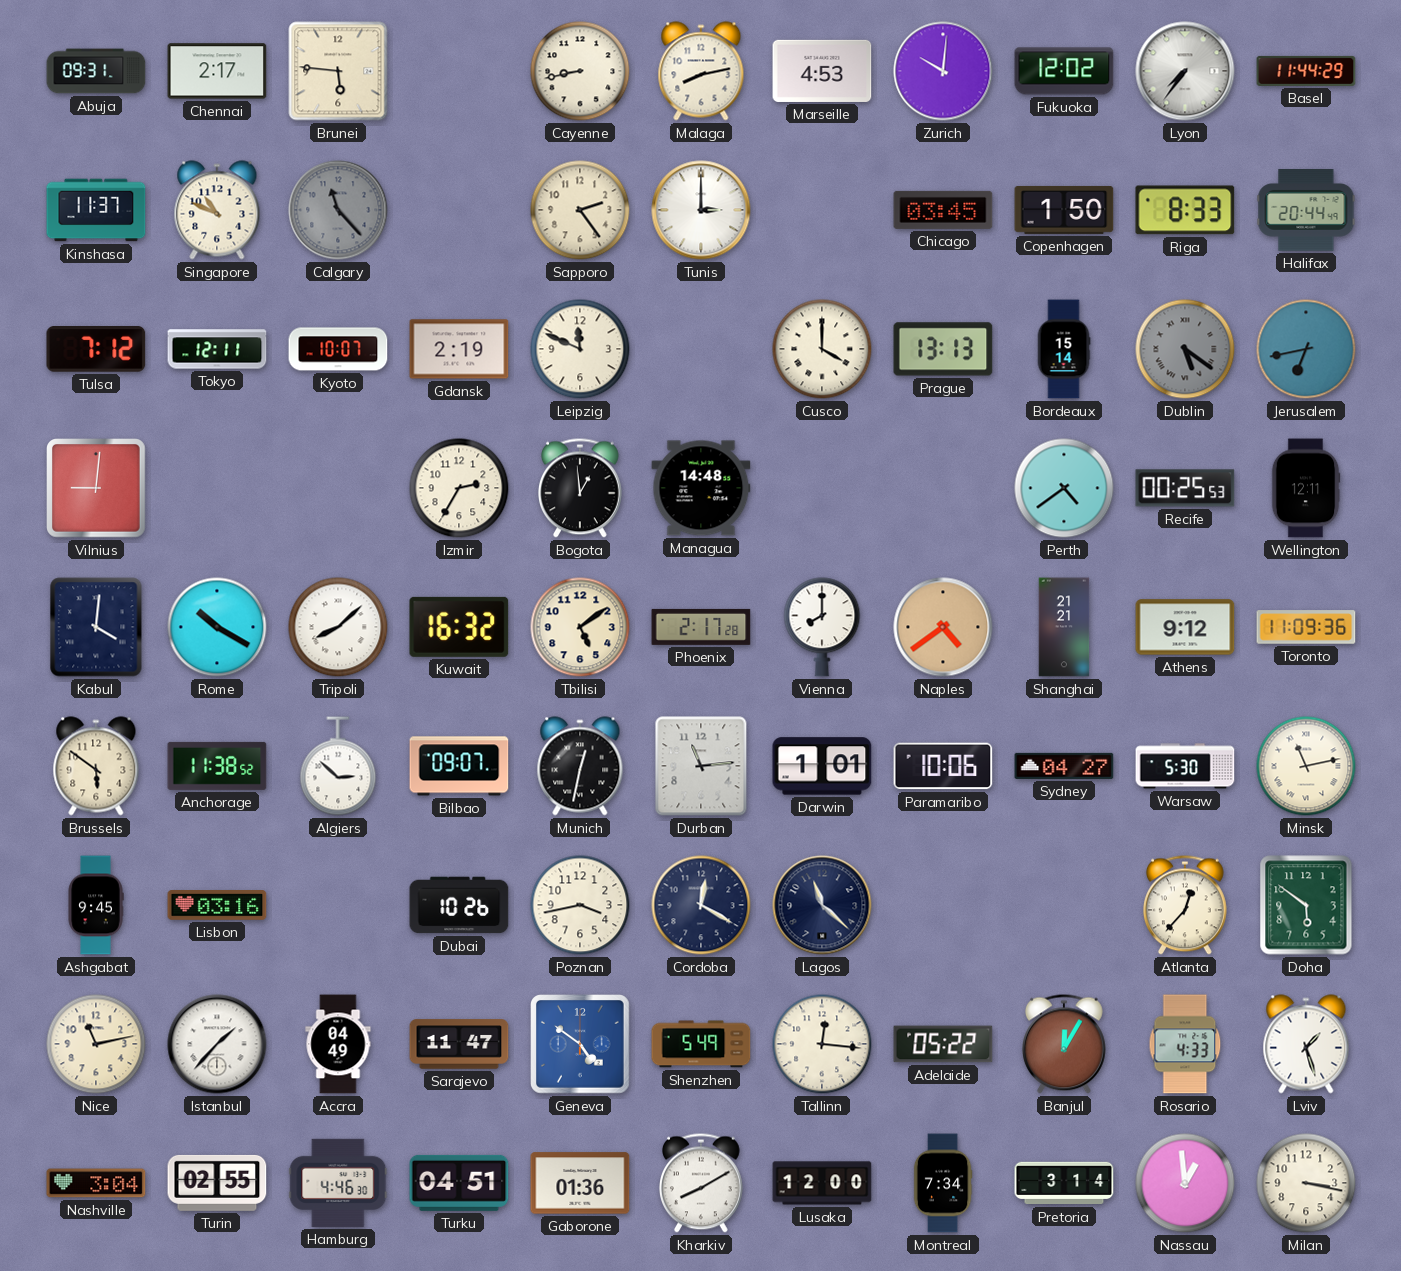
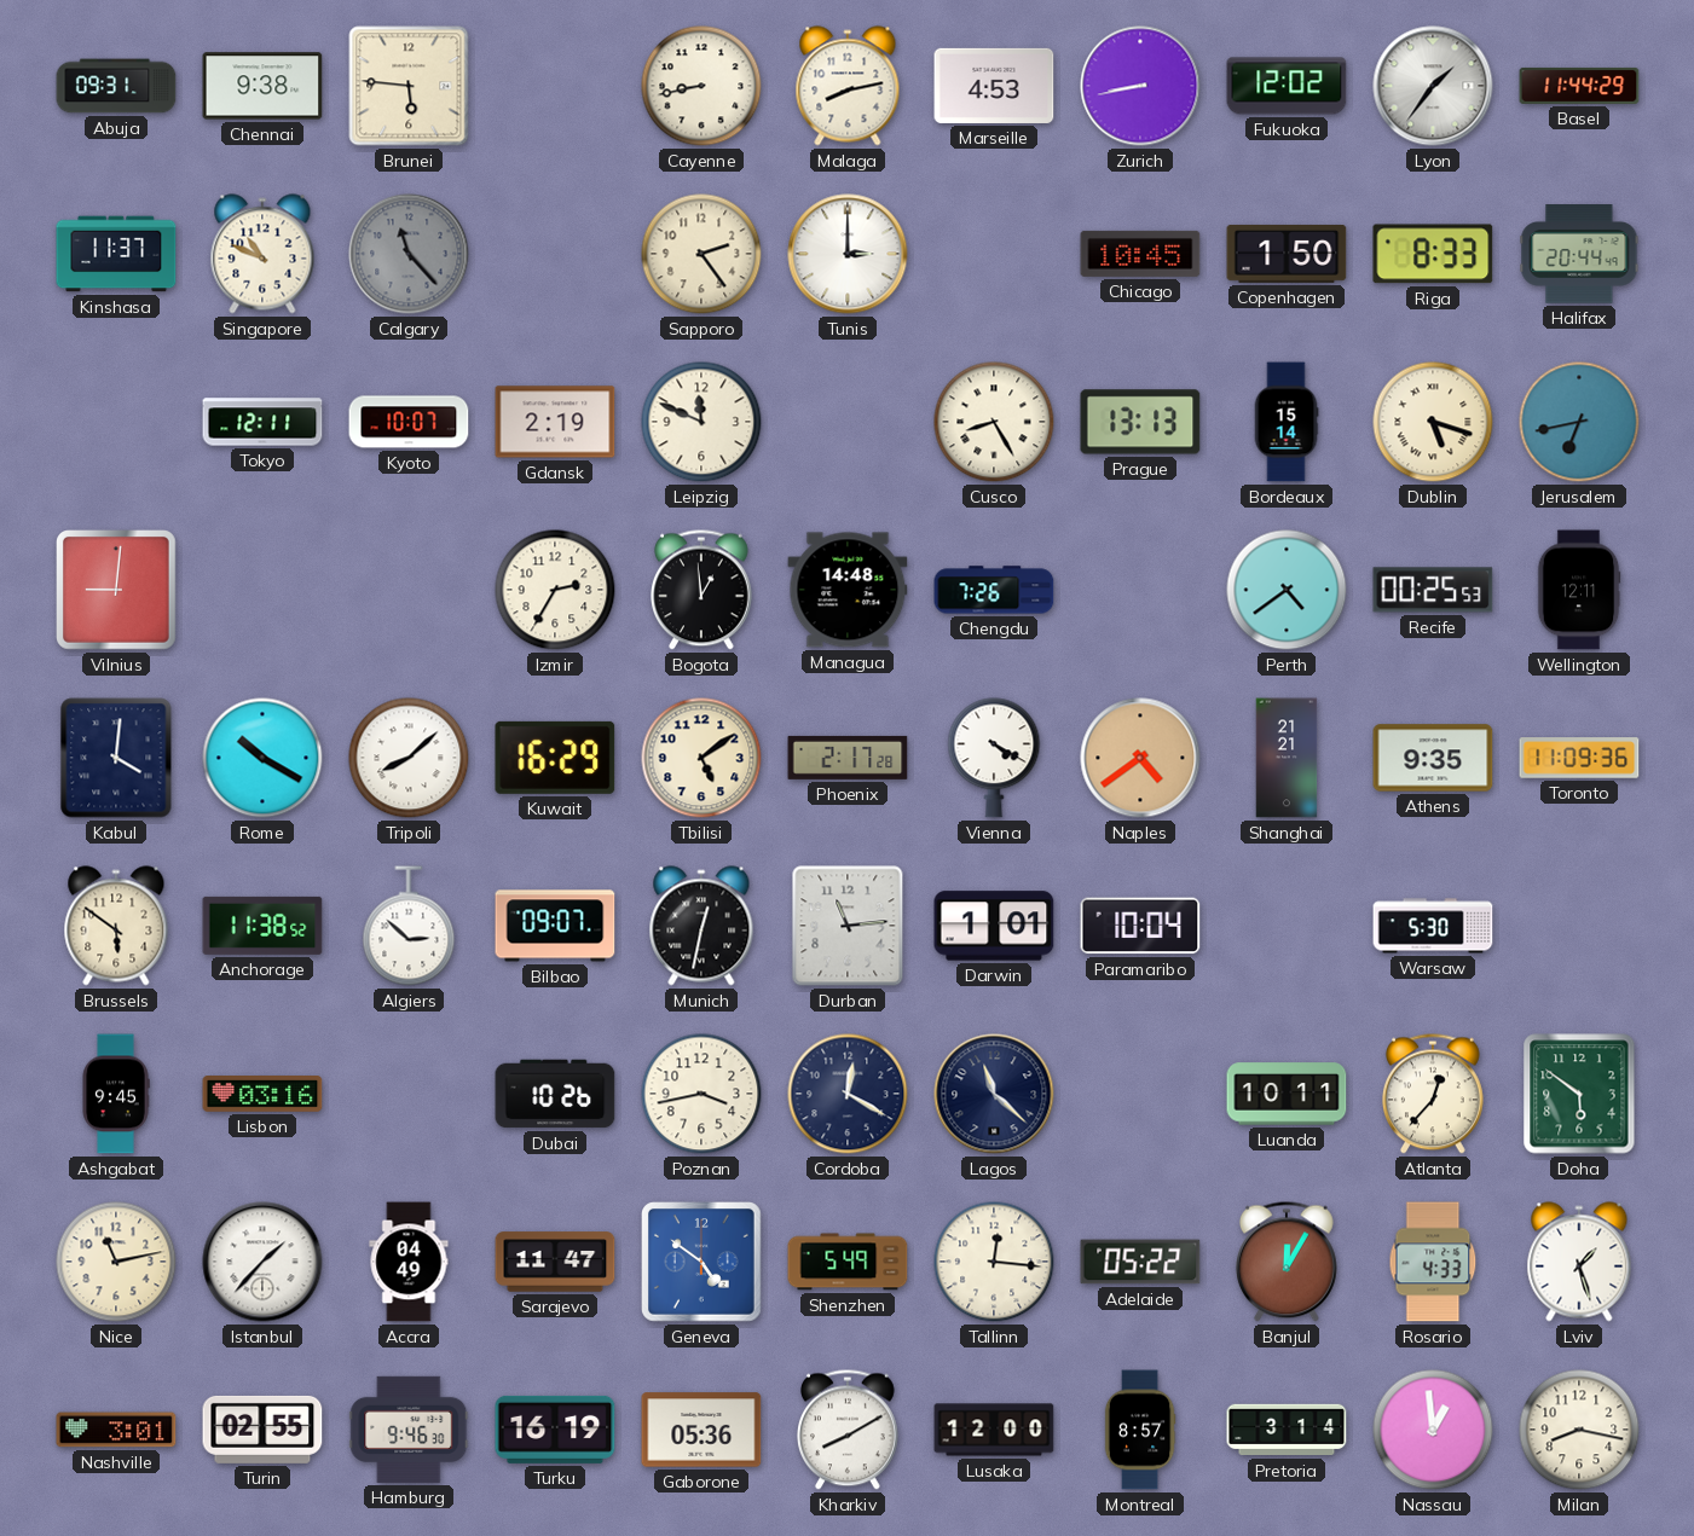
Chennai: 2:17 -> 9:38
Zurich: 10:01 -> 8:43
Lyon: 7:36 -> 1:36
Chicago: 03:45 -> 10:45
Tulsa: 7:12 -> none
Cusco: 4:00 -> 8:25
Dublin: 5:21 -> 5:18
Dublin dial: grey -> cream
Chengdu: none -> 7:26
Kuwait: 16:32 -> 16:29
Vienna: 8:00 -> 4:20
Athens: 9:12 -> 9:35
Paramaribo: 10:06 -> 10:04
Sydney: 04:27 -> none
Minsk: 11:13 -> none
Luanda: none -> 10:11
Nashville: 3:04 -> 3:01
Hamburg: 4:46 -> 9:46
Turku: 04:51 -> 16:19
Gaborone: 01:36 -> 05:36
Montreal: 7:34 -> 8:57
Milan: 3:17 -> 8:17
